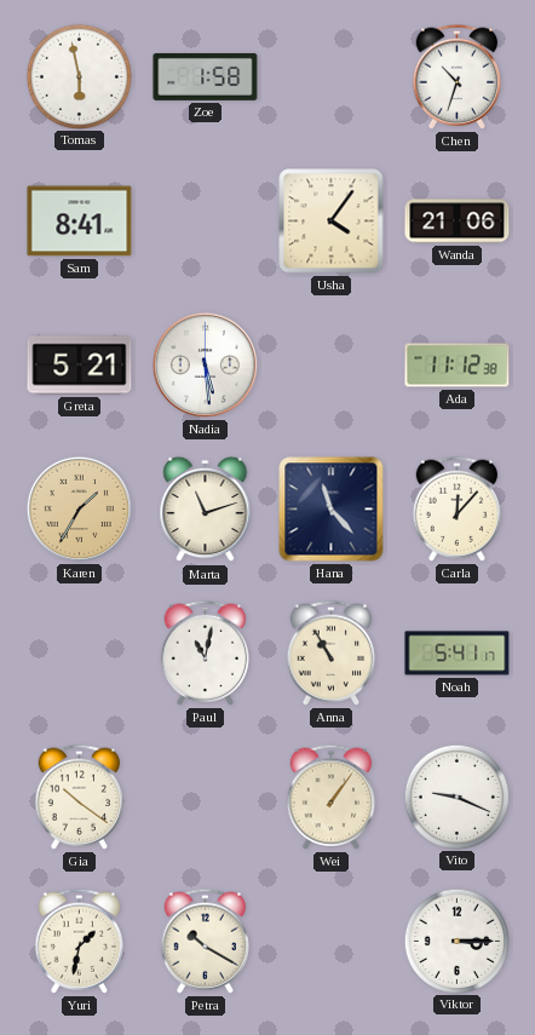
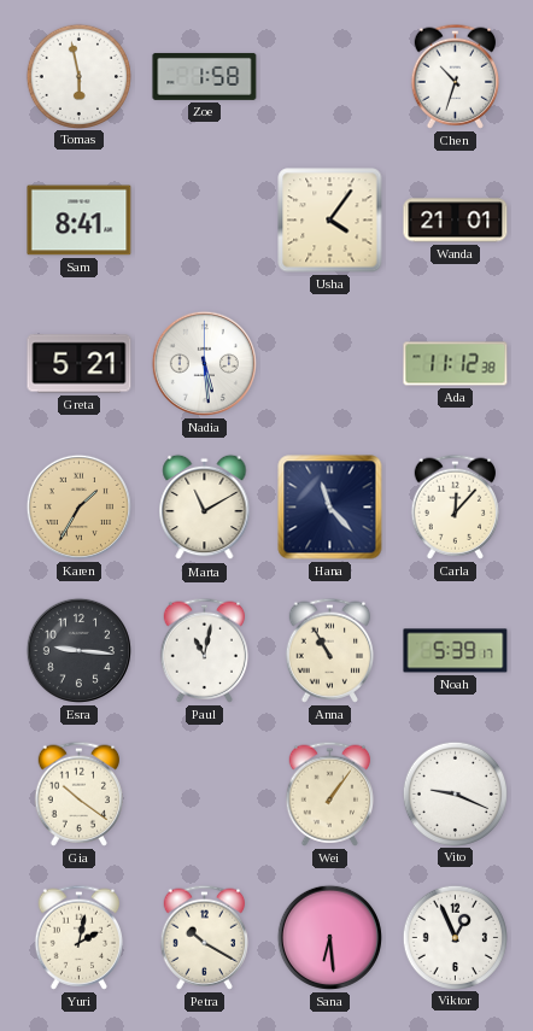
Wanda: 21:06 -> 21:01
Marta: 11:12 -> 11:10
Esra: none -> 9:16
Noah: 5:41 -> 5:39
Yuri: 1:32 -> 2:02
Sana: none -> 6:29
Viktor: 3:15 -> 12:56
